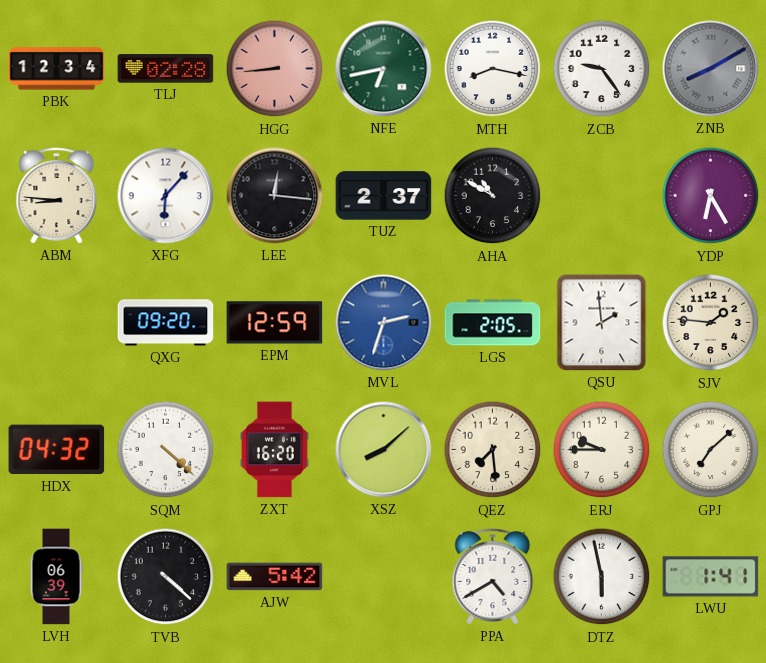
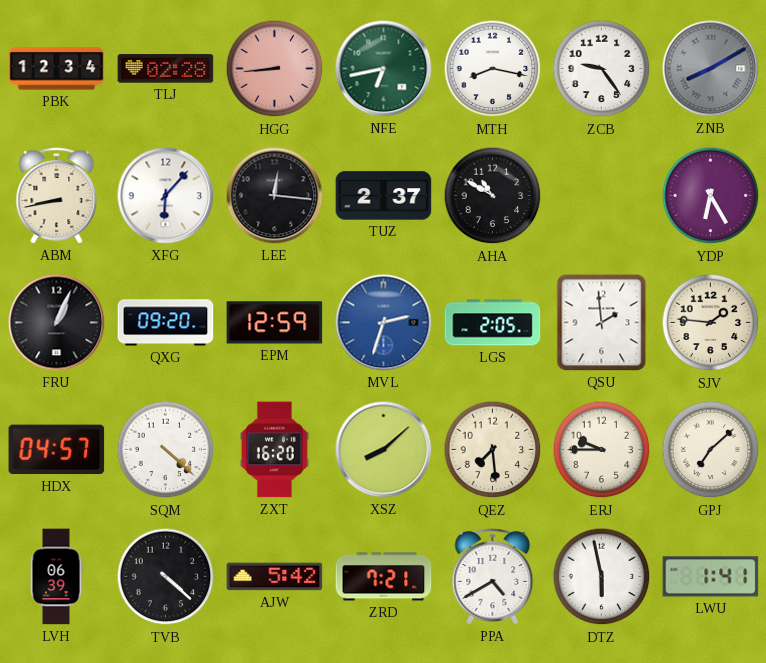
ABM: 8:46 -> 8:43
FRU: none -> 1:04
HDX: 04:32 -> 04:57
ZRD: none -> 7:21
